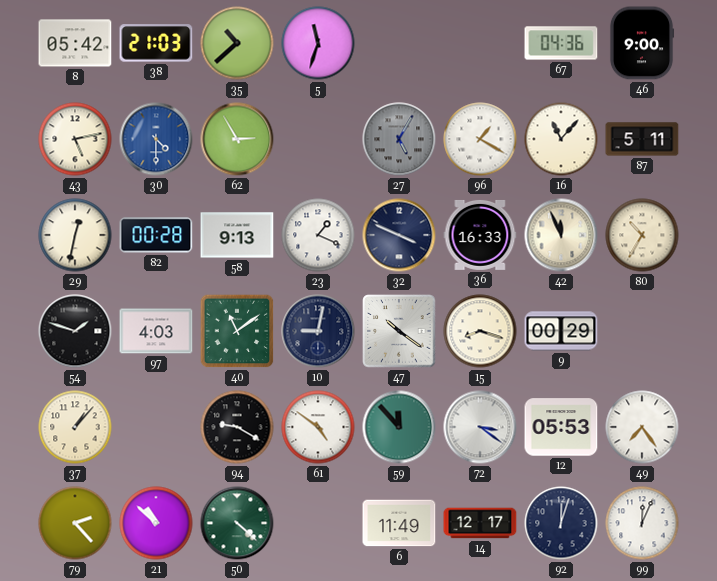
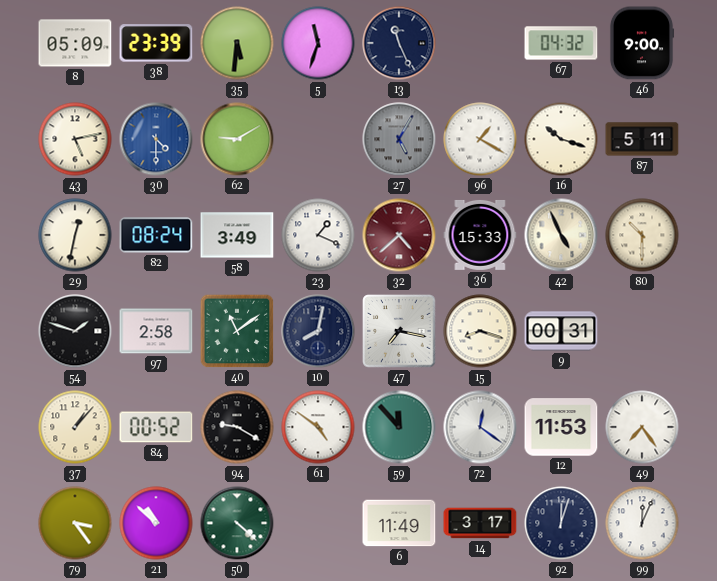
8: 05:42 -> 05:09
38: 21:03 -> 23:39
35: 10:38 -> 5:31
13: none -> 11:26
67: 04:36 -> 04:32
62: 2:55 -> 9:10
16: 11:07 -> 10:18
82: 00:28 -> 08:24
58: 9:13 -> 3:49
32: 3:49 -> 4:38
32 dial: navy -> burgundy
36: 16:33 -> 15:33
42: 11:56 -> 4:56
80: 10:35 -> 10:30
97: 4:03 -> 2:58
10: 9:02 -> 8:02
47: 10:21 -> 7:17
9: 00:29 -> 00:31
84: none -> 00:52
72: 3:21 -> 12:21
12: 05:53 -> 11:53
79: 2:23 -> 3:24
14: 12:17 -> 3:17
